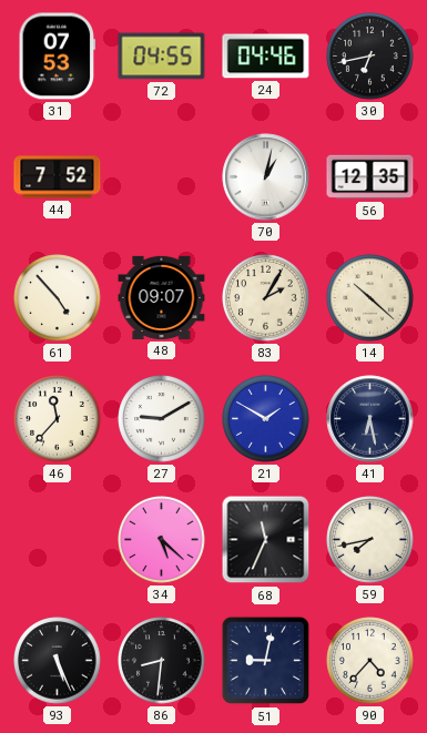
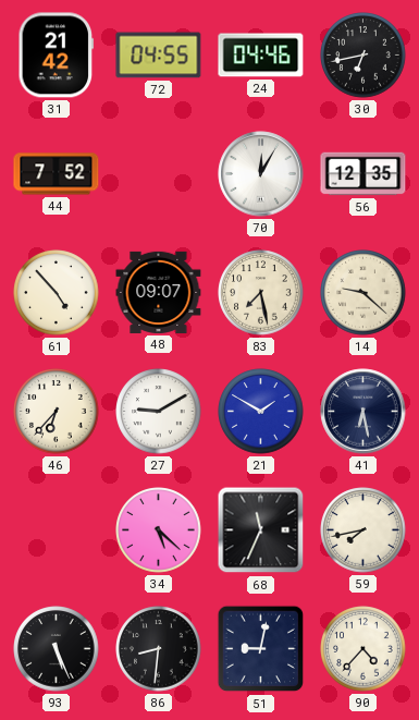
31: 07:53 -> 21:42
70: 1:02 -> 12:05
83: 2:05 -> 7:28
14: 10:22 -> 9:22
46: 11:37 -> 6:37
